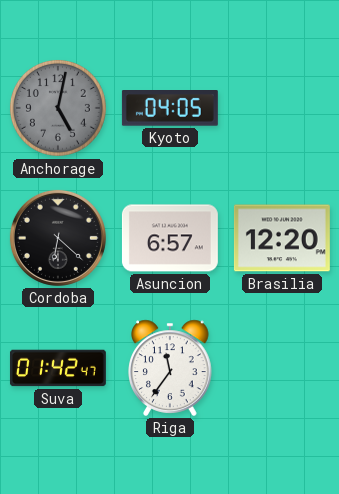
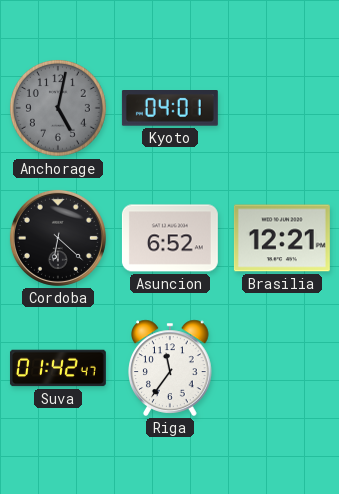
Kyoto: 04:05 -> 04:01
Asuncion: 6:57 -> 6:52
Brasilia: 12:20 -> 12:21
